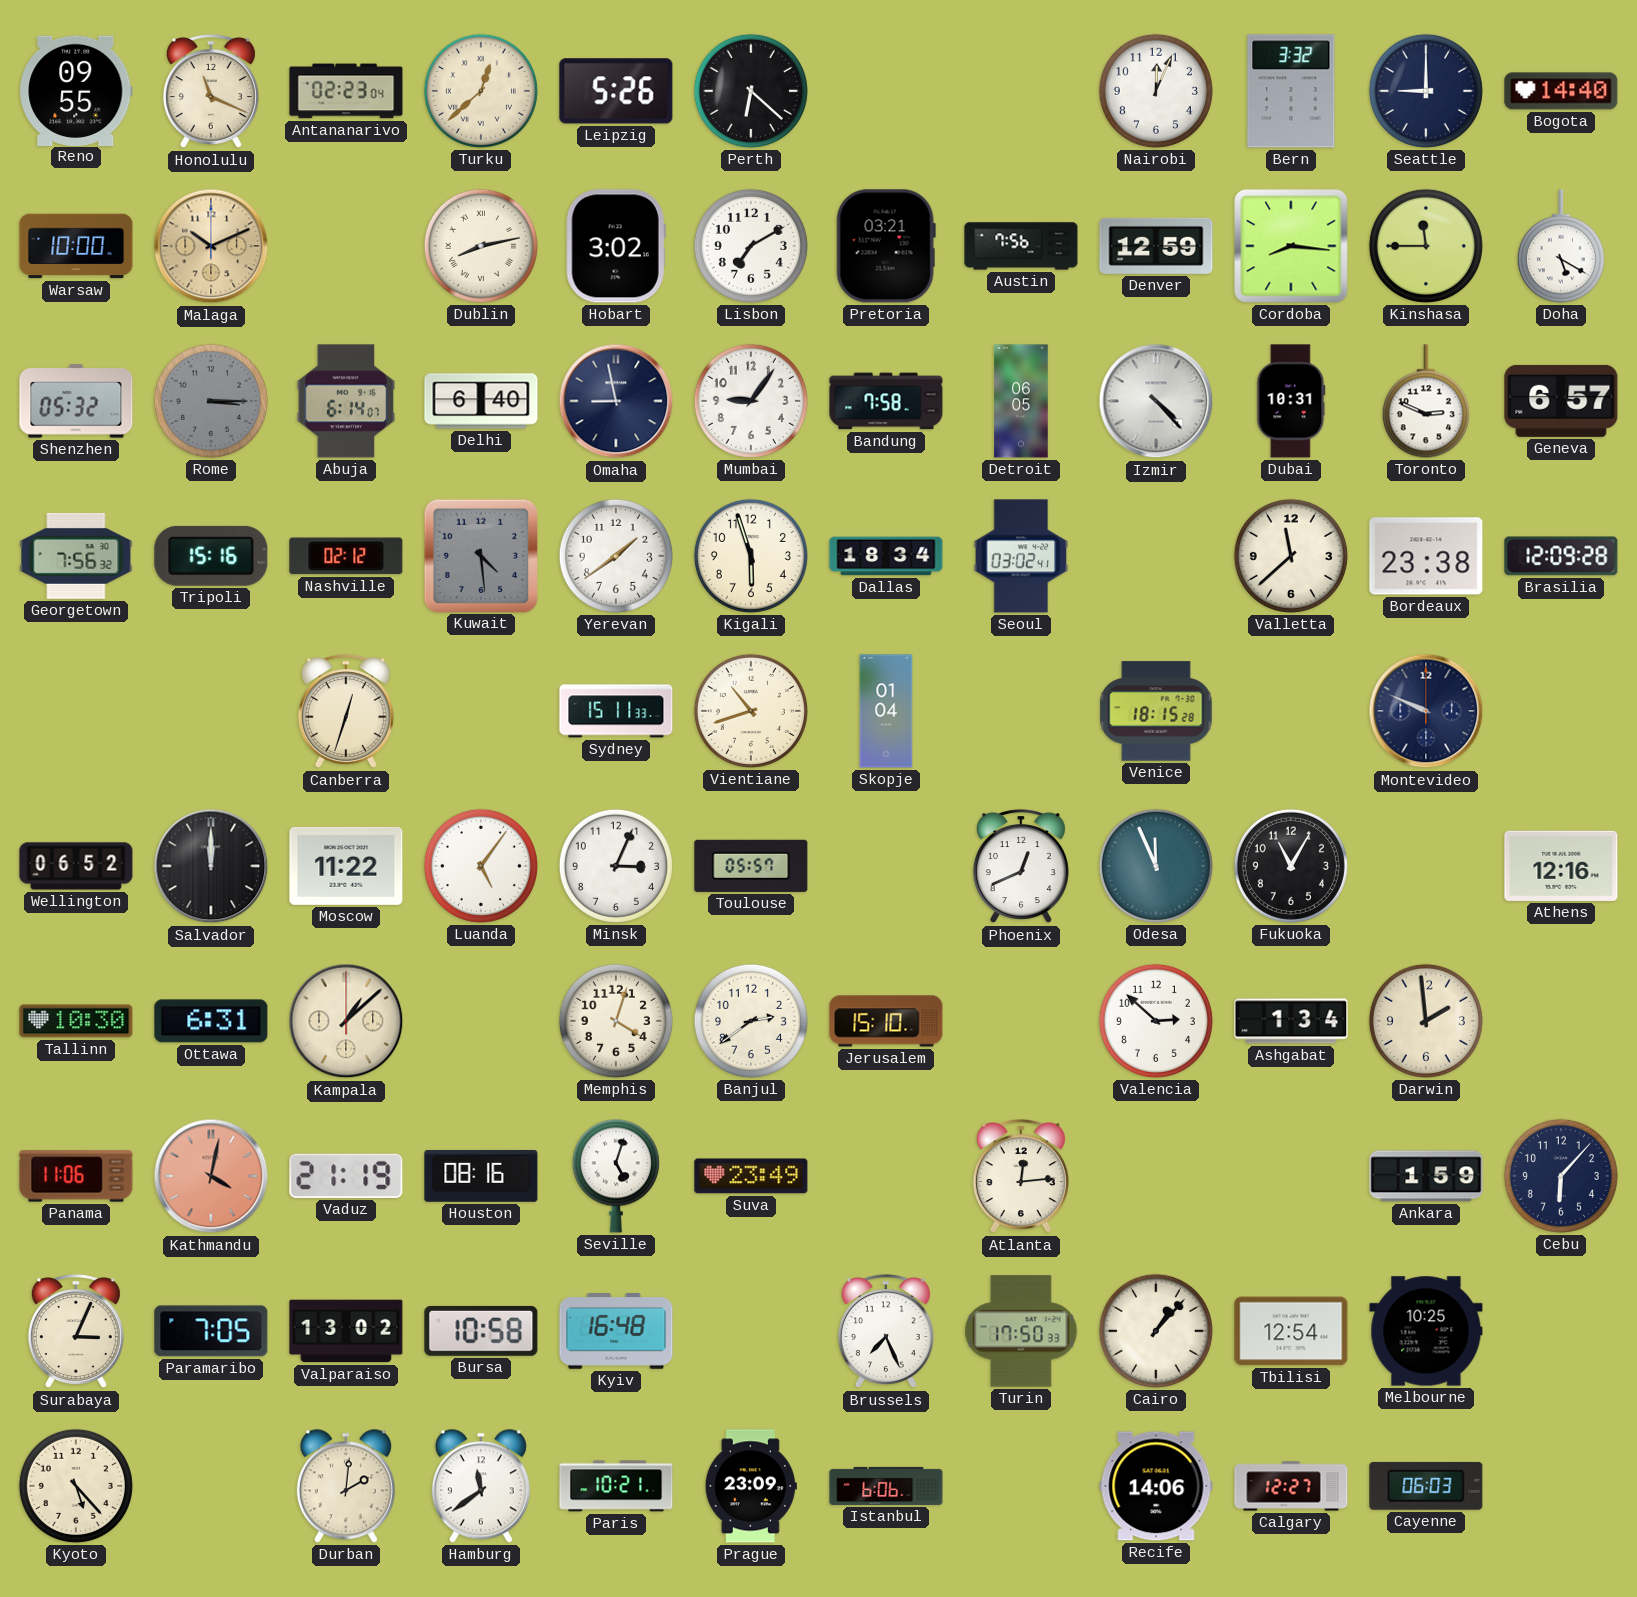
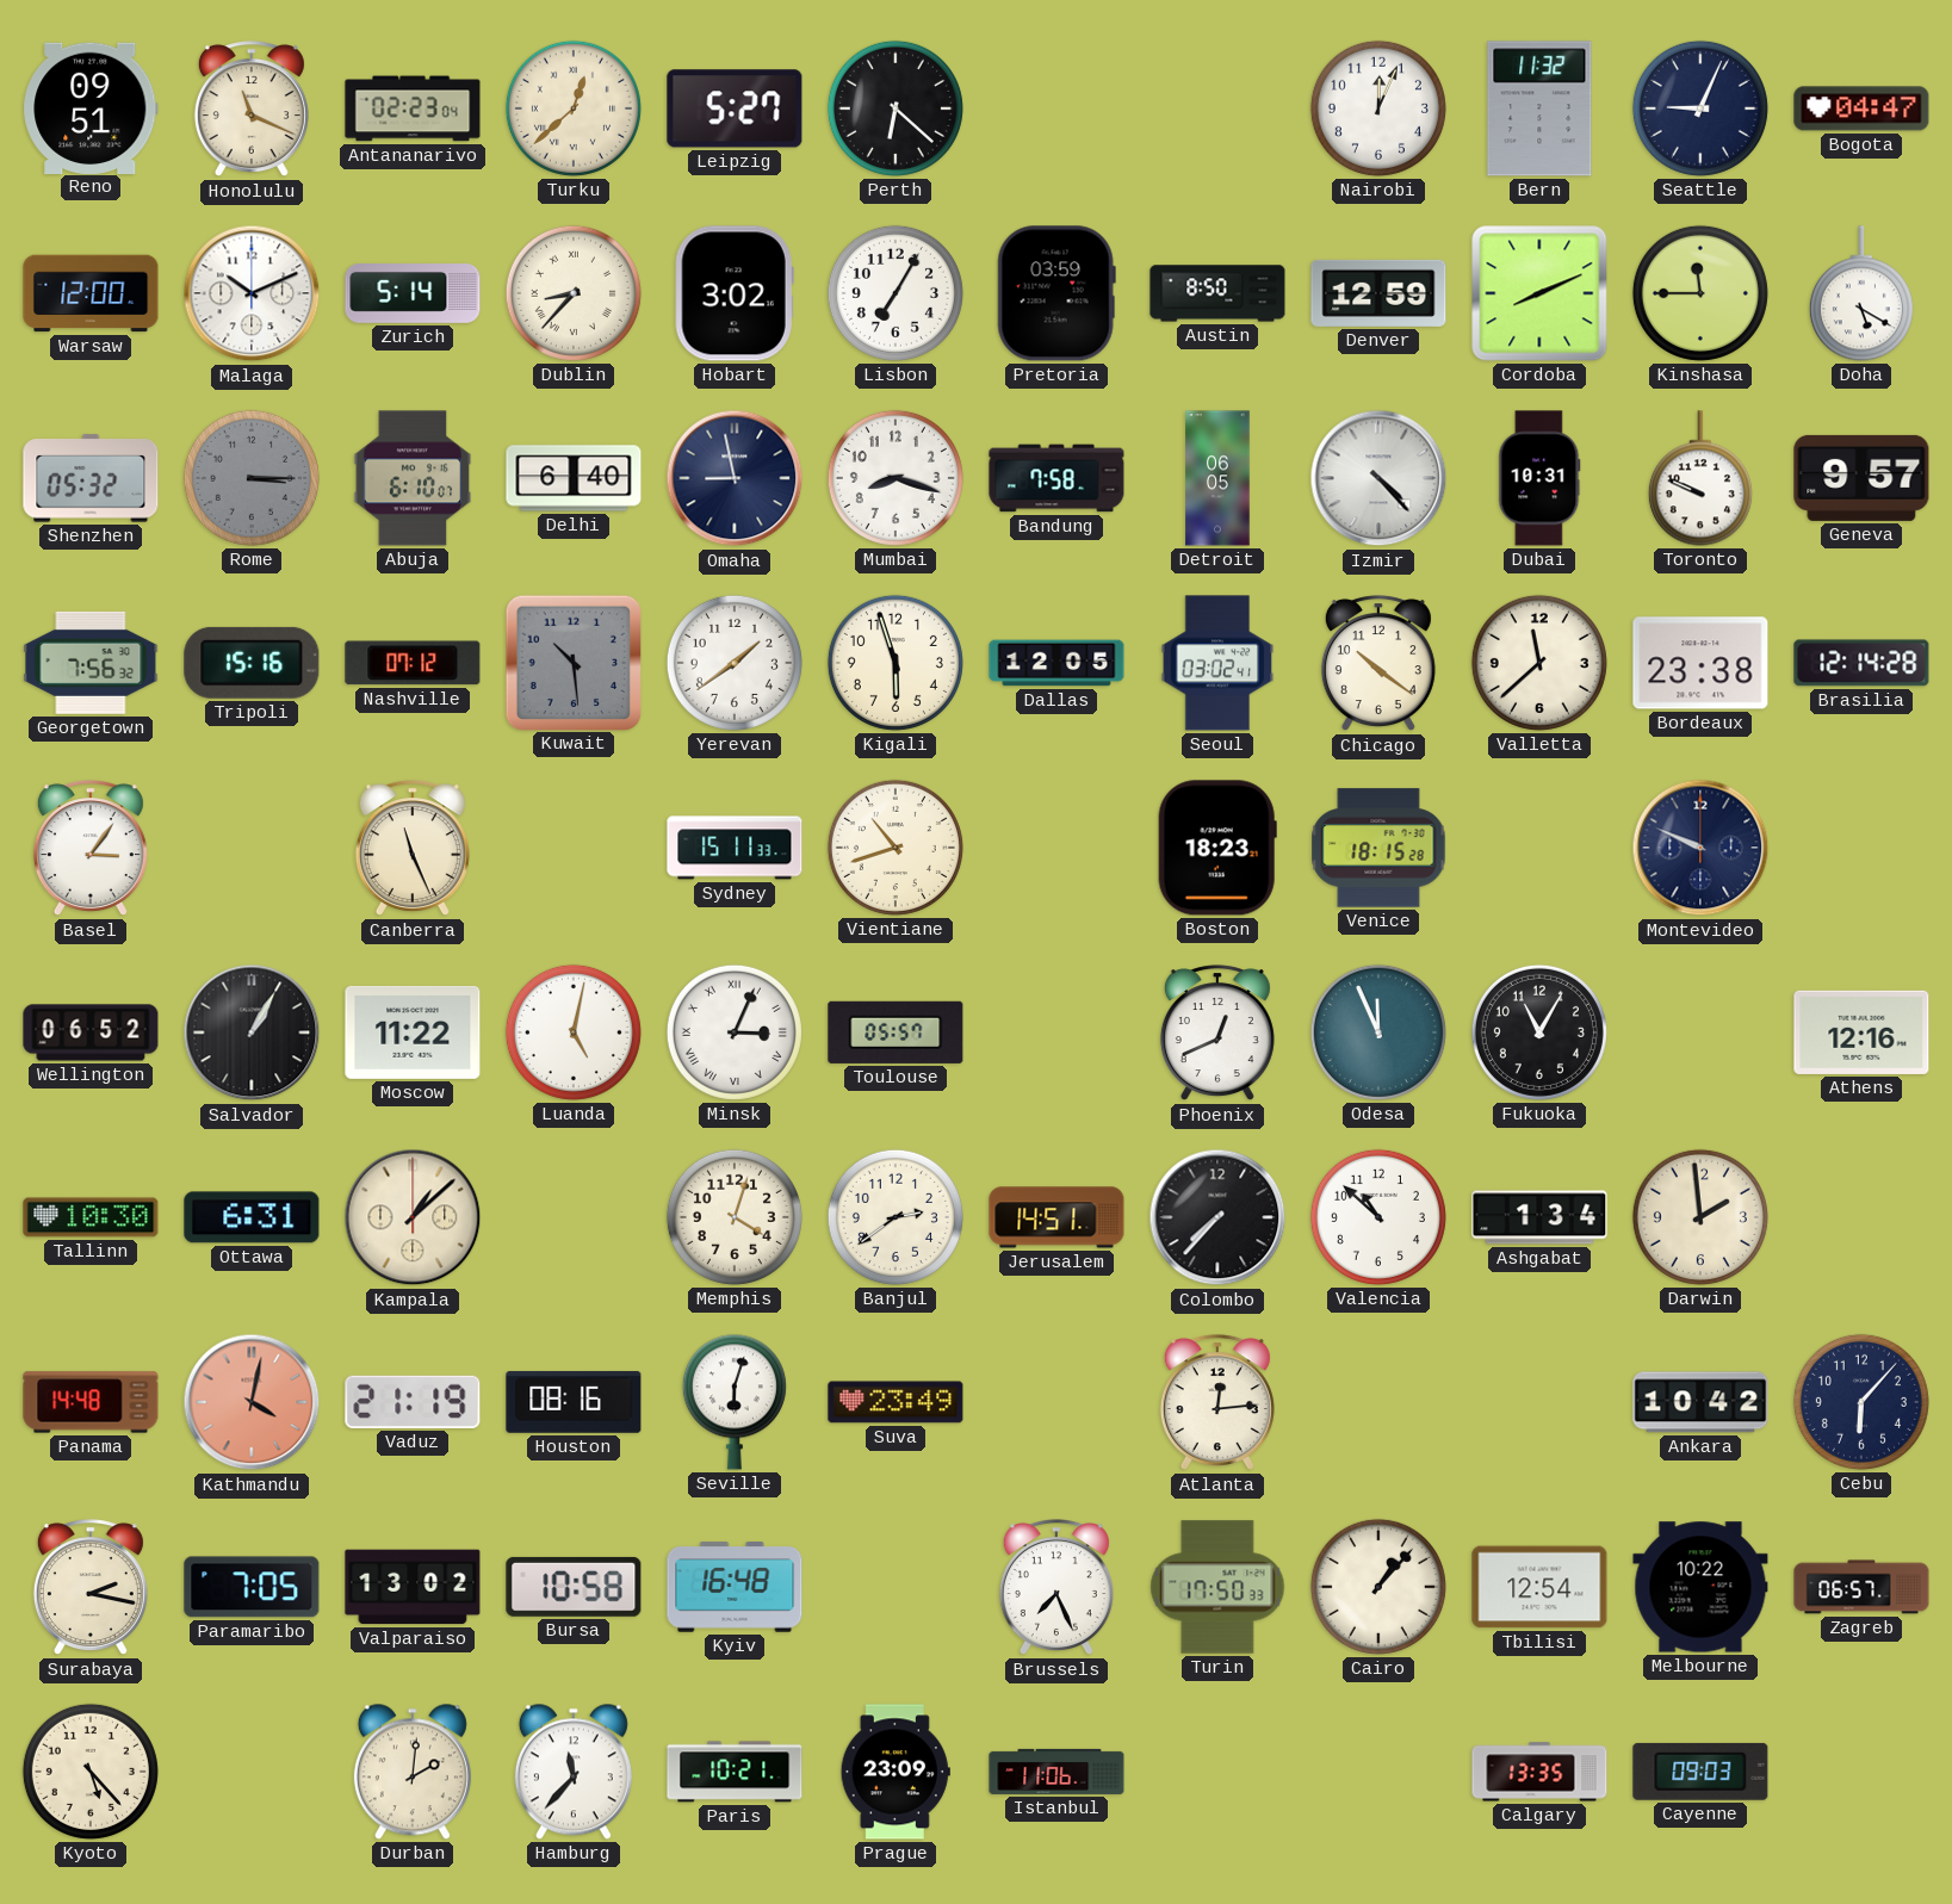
Reno: 09:55 -> 09:51
Leipzig: 5:26 -> 5:27
Bern: 3:32 -> 11:32
Seattle: 9:00 -> 9:04
Bogota: 14:40 -> 04:47
Warsaw: 10:00 -> 12:00
Malaga dial: champagne -> white
Zurich: none -> 5:14
Dublin: 8:13 -> 8:37
Lisbon: 7:10 -> 7:05
Pretoria: 03:21 -> 03:59
Austin: 7:56 -> 8:50
Cordoba: 8:16 -> 8:11
Abuja: 6:14 -> 6:10
Mumbai: 9:06 -> 8:18
Toronto: 2:49 -> 9:49
Geneva: 6:57 -> 9:57
Nashville: 02:12 -> 07:12
Kuwait: 4:29 -> 10:29
Dallas: 18:34 -> 12:05
Chicago: none -> 10:21
Brasilia: 12:09 -> 12:14
Basel: none -> 3:06
Canberra: 12:33 -> 11:26
Skopje: 01:04 -> none
Boston: none -> 18:23
Salvador: 12:00 -> 1:05
Luanda: 5:06 -> 5:02
Minsk numerals: Arabic -> Roman
Jerusalem: 15:10 -> 14:51
Colombo: none -> 7:37
Valencia: 2:52 -> 10:52
Panama: 11:06 -> 14:48
Seville: 5:03 -> 6:03
Ankara: 1:59 -> 10:42
Surabaya: 3:04 -> 2:17
Melbourne: 10:25 -> 10:22
Zagreb: none -> 06:57
Hamburg: 11:39 -> 11:37
Istanbul: 6:06 -> 11:06
Recife: 14:06 -> none
Calgary: 12:27 -> 13:35
Cayenne: 06:03 -> 09:03
